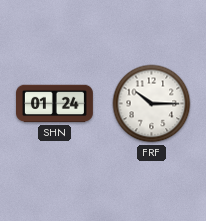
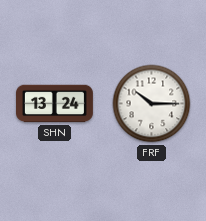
SHN: 01:24 -> 13:24
